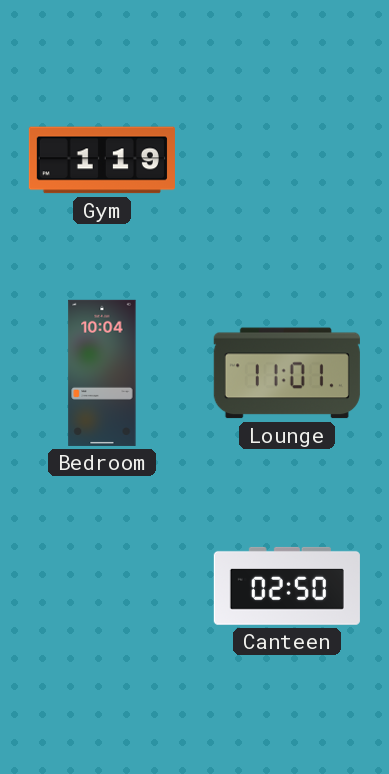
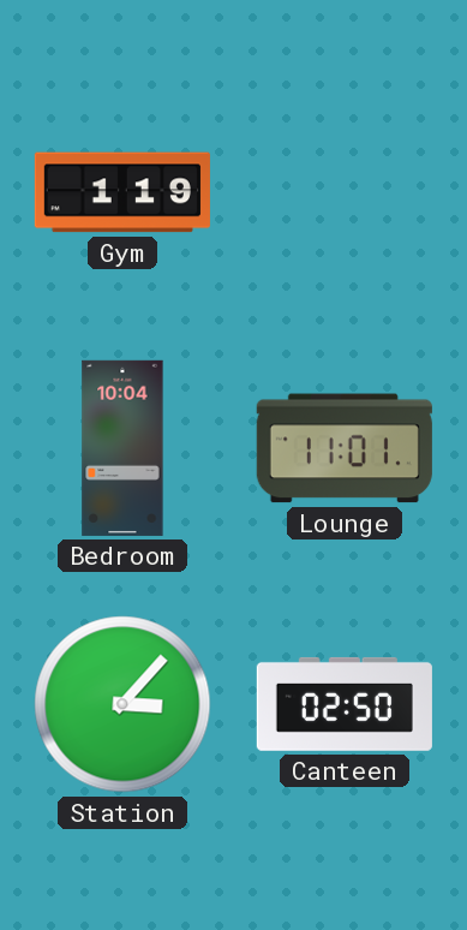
Station: none -> 3:07
